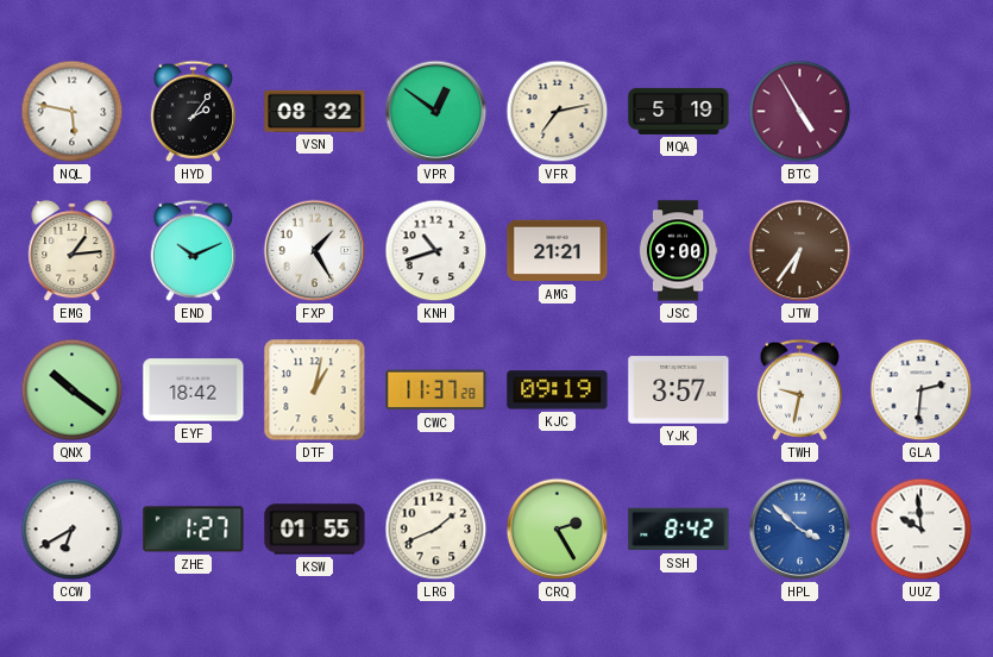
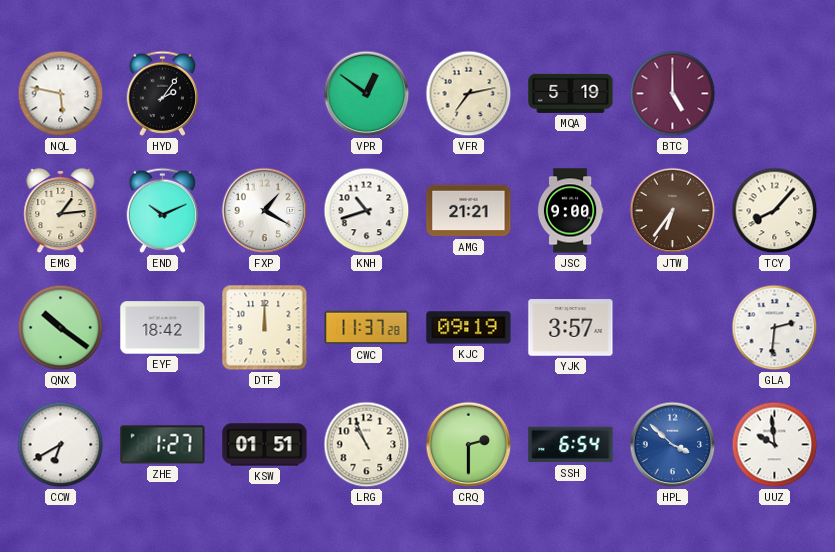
VSN: 08:32 -> none
BTC: 4:55 -> 5:00
FXP: 1:25 -> 1:20
TCY: none -> 8:07
DTF: 1:02 -> 12:00
TWH: 9:32 -> none
KSW: 01:55 -> 01:51
LRG: 1:41 -> 10:56
CRQ: 2:25 -> 2:30
SSH: 8:42 -> 6:54
